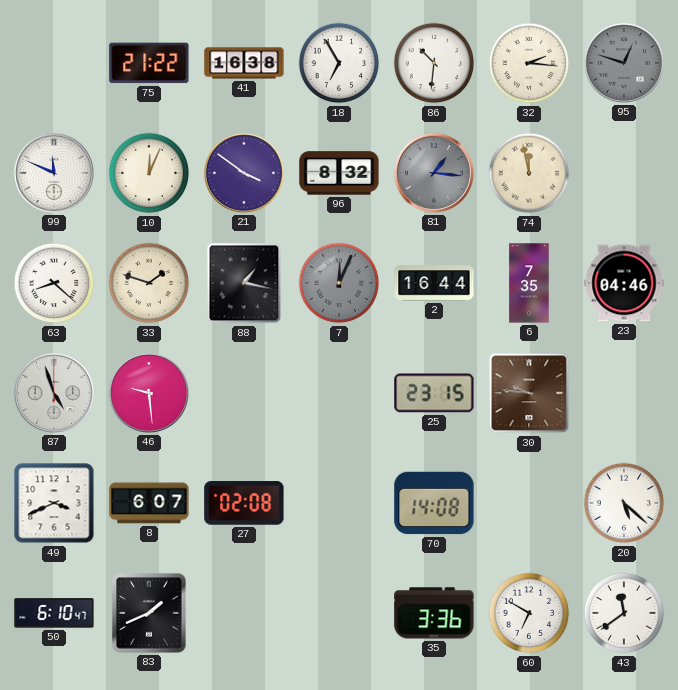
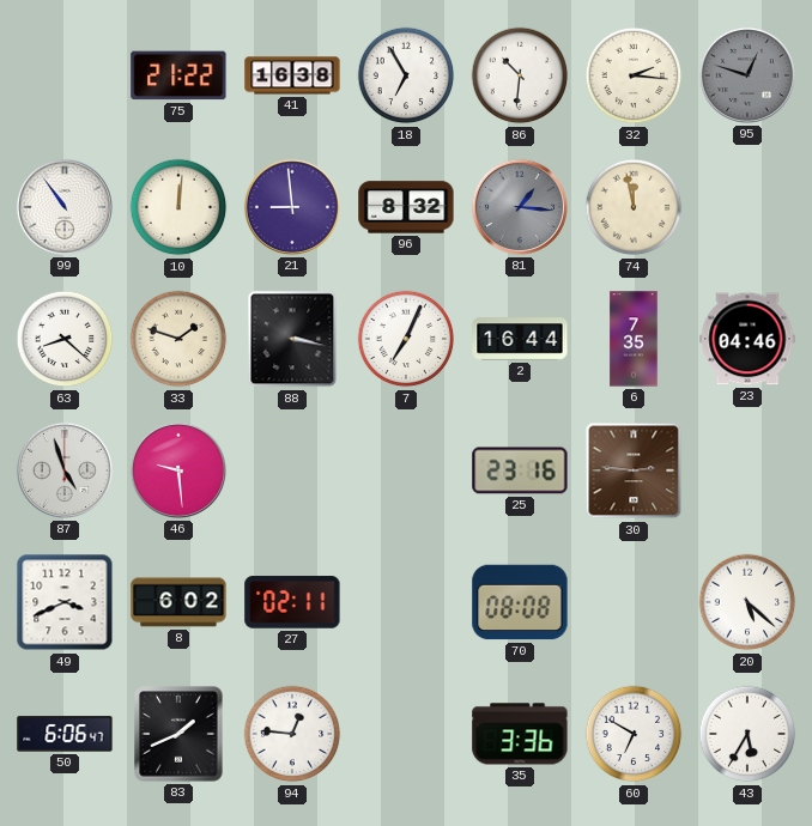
99: 11:49 -> 10:54
10: 12:04 -> 12:01
21: 3:51 -> 8:59
88: 1:17 -> 3:17
7: 12:04 -> 7:04
7 dial: grey -> white
25: 23:15 -> 23:16
30: 9:46 -> 2:46
8: 6:07 -> 6:02
27: 02:08 -> 02:11
70: 14:08 -> 08:08
50: 6:10 -> 6:06
94: none -> 12:46
43: 11:39 -> 5:35
